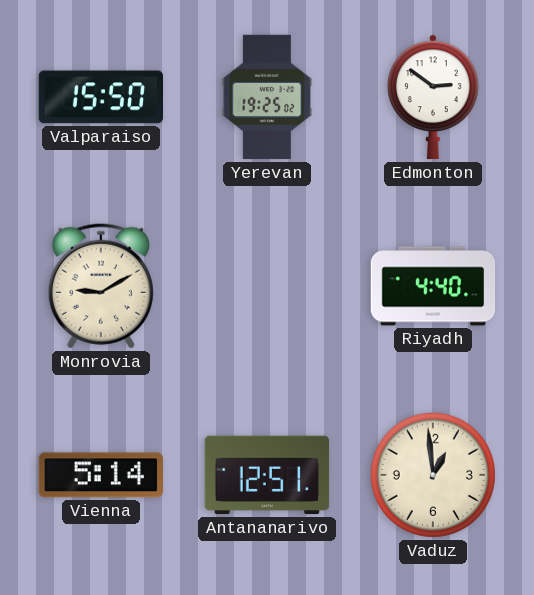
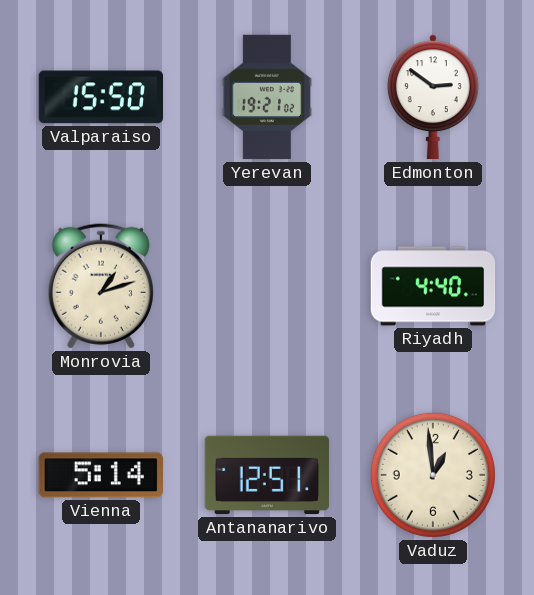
Yerevan: 19:25 -> 19:21
Monrovia: 9:10 -> 1:12
